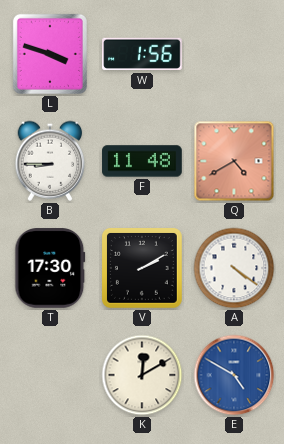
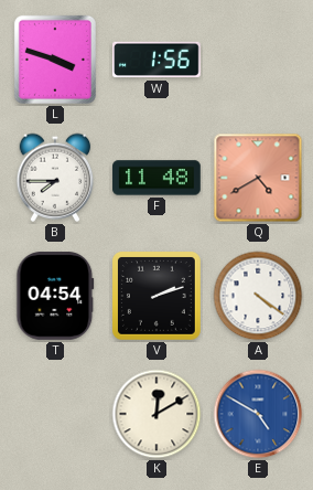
B: 8:45 -> 7:45
T: 17:30 -> 04:54
V: 2:10 -> 2:12
